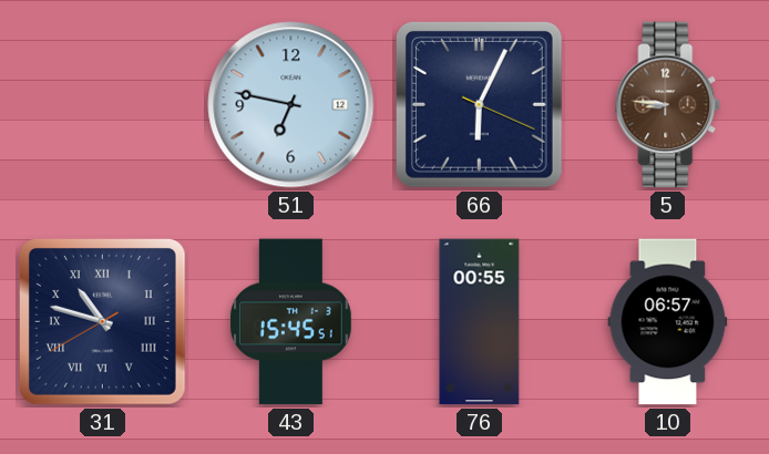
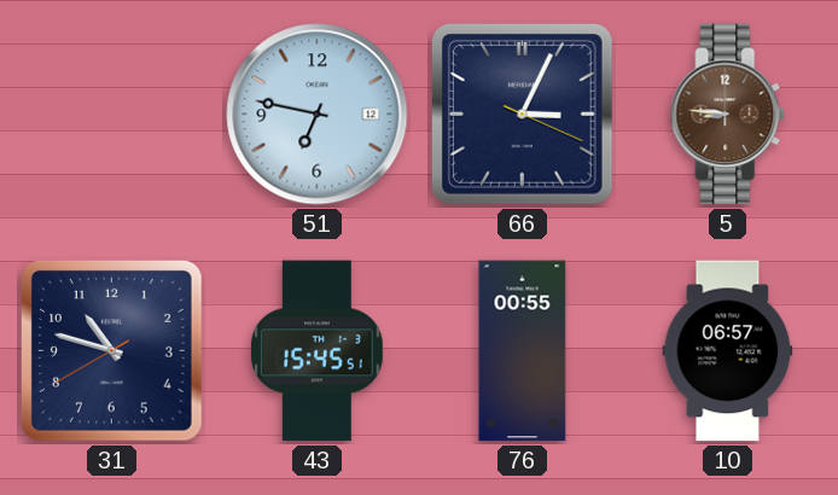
66: 6:04 -> 3:04
31 numerals: Roman -> Arabic
